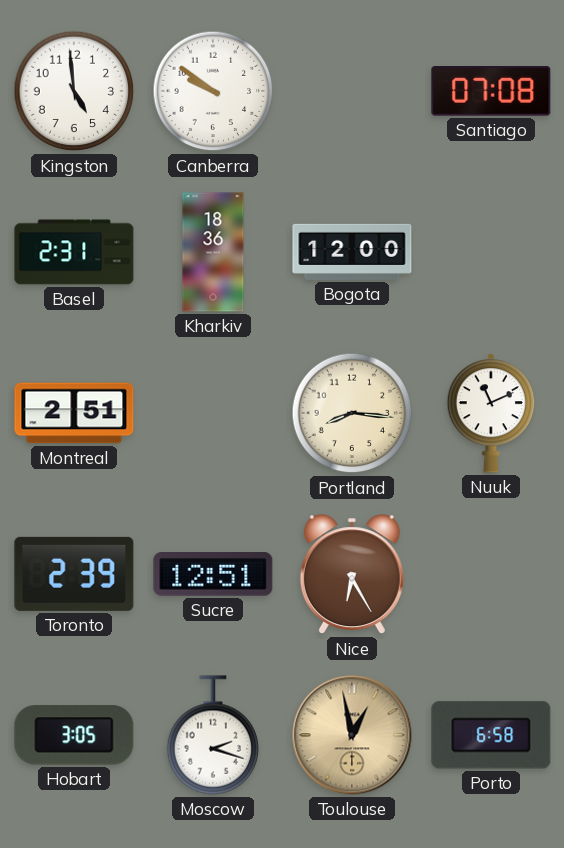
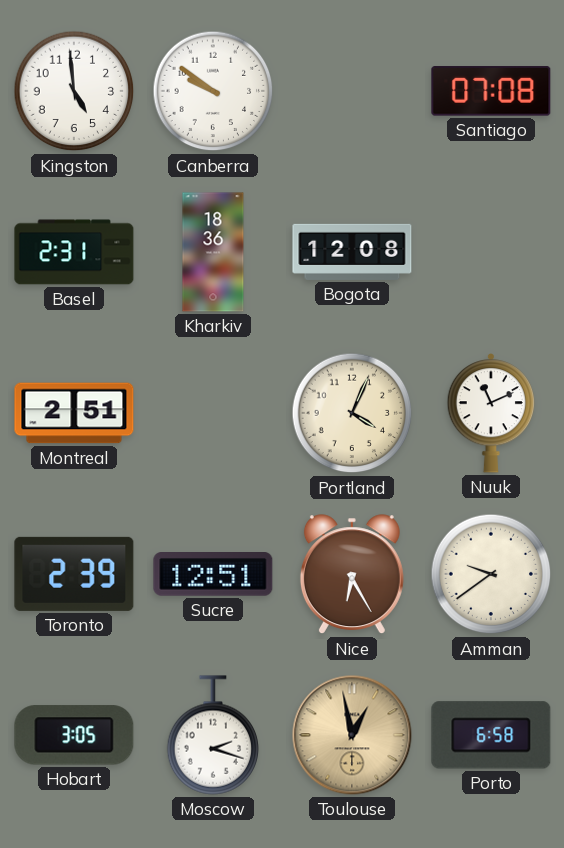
Bogota: 12:00 -> 12:08
Portland: 8:16 -> 4:04
Amman: none -> 9:39
